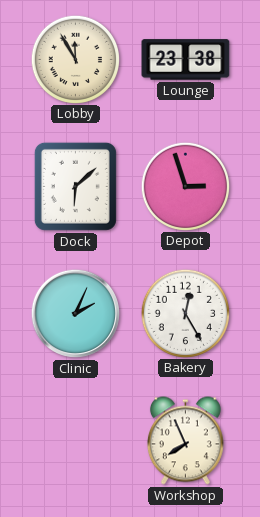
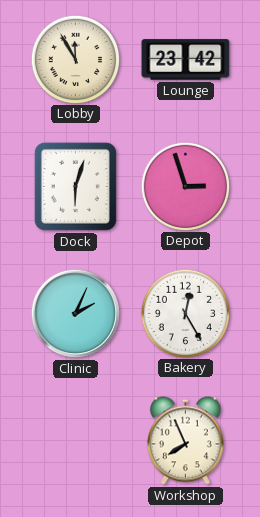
Lounge: 23:38 -> 23:42
Dock: 6:08 -> 6:03
